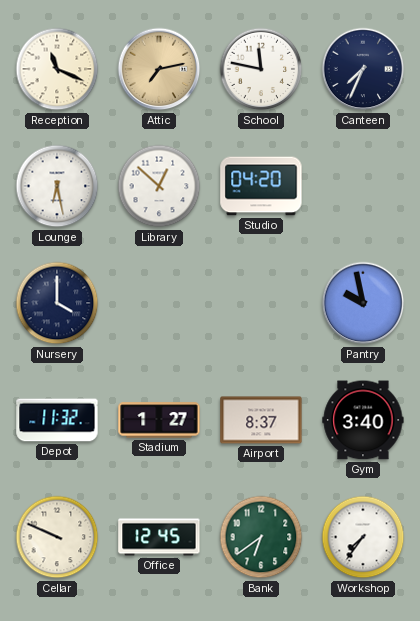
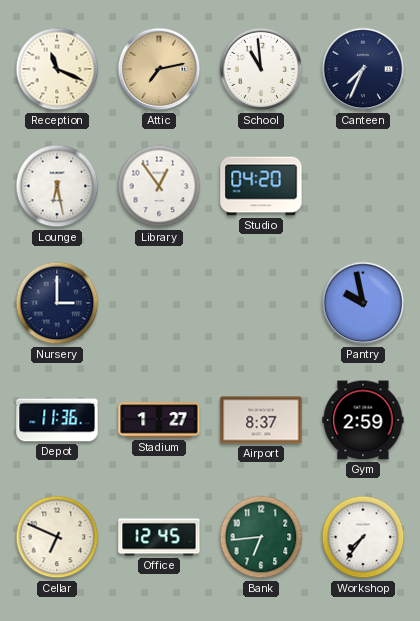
School: 11:47 -> 10:59
Library: 12:52 -> 12:54
Nursery: 4:00 -> 3:00
Depot: 11:32 -> 11:36
Gym: 3:40 -> 2:59
Cellar: 9:49 -> 6:49
Bank: 6:39 -> 6:44
